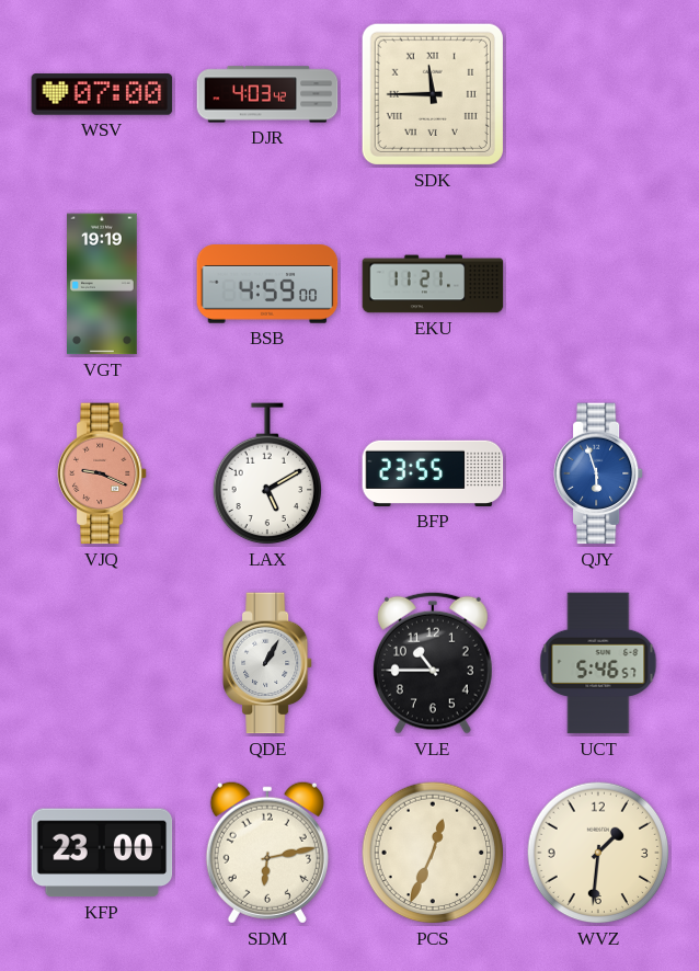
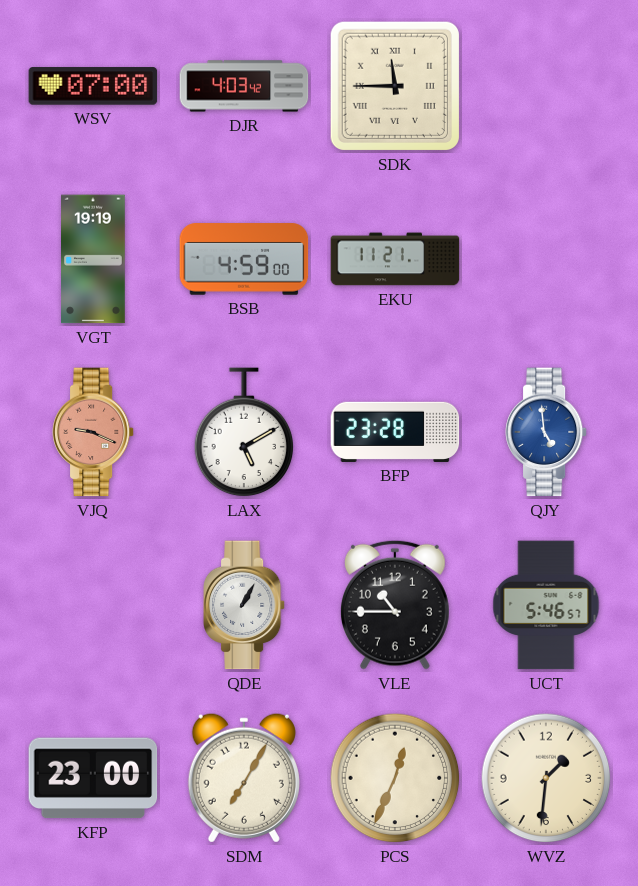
BFP: 23:55 -> 23:28
QJY: 5:57 -> 4:59
SDM: 6:13 -> 7:05
